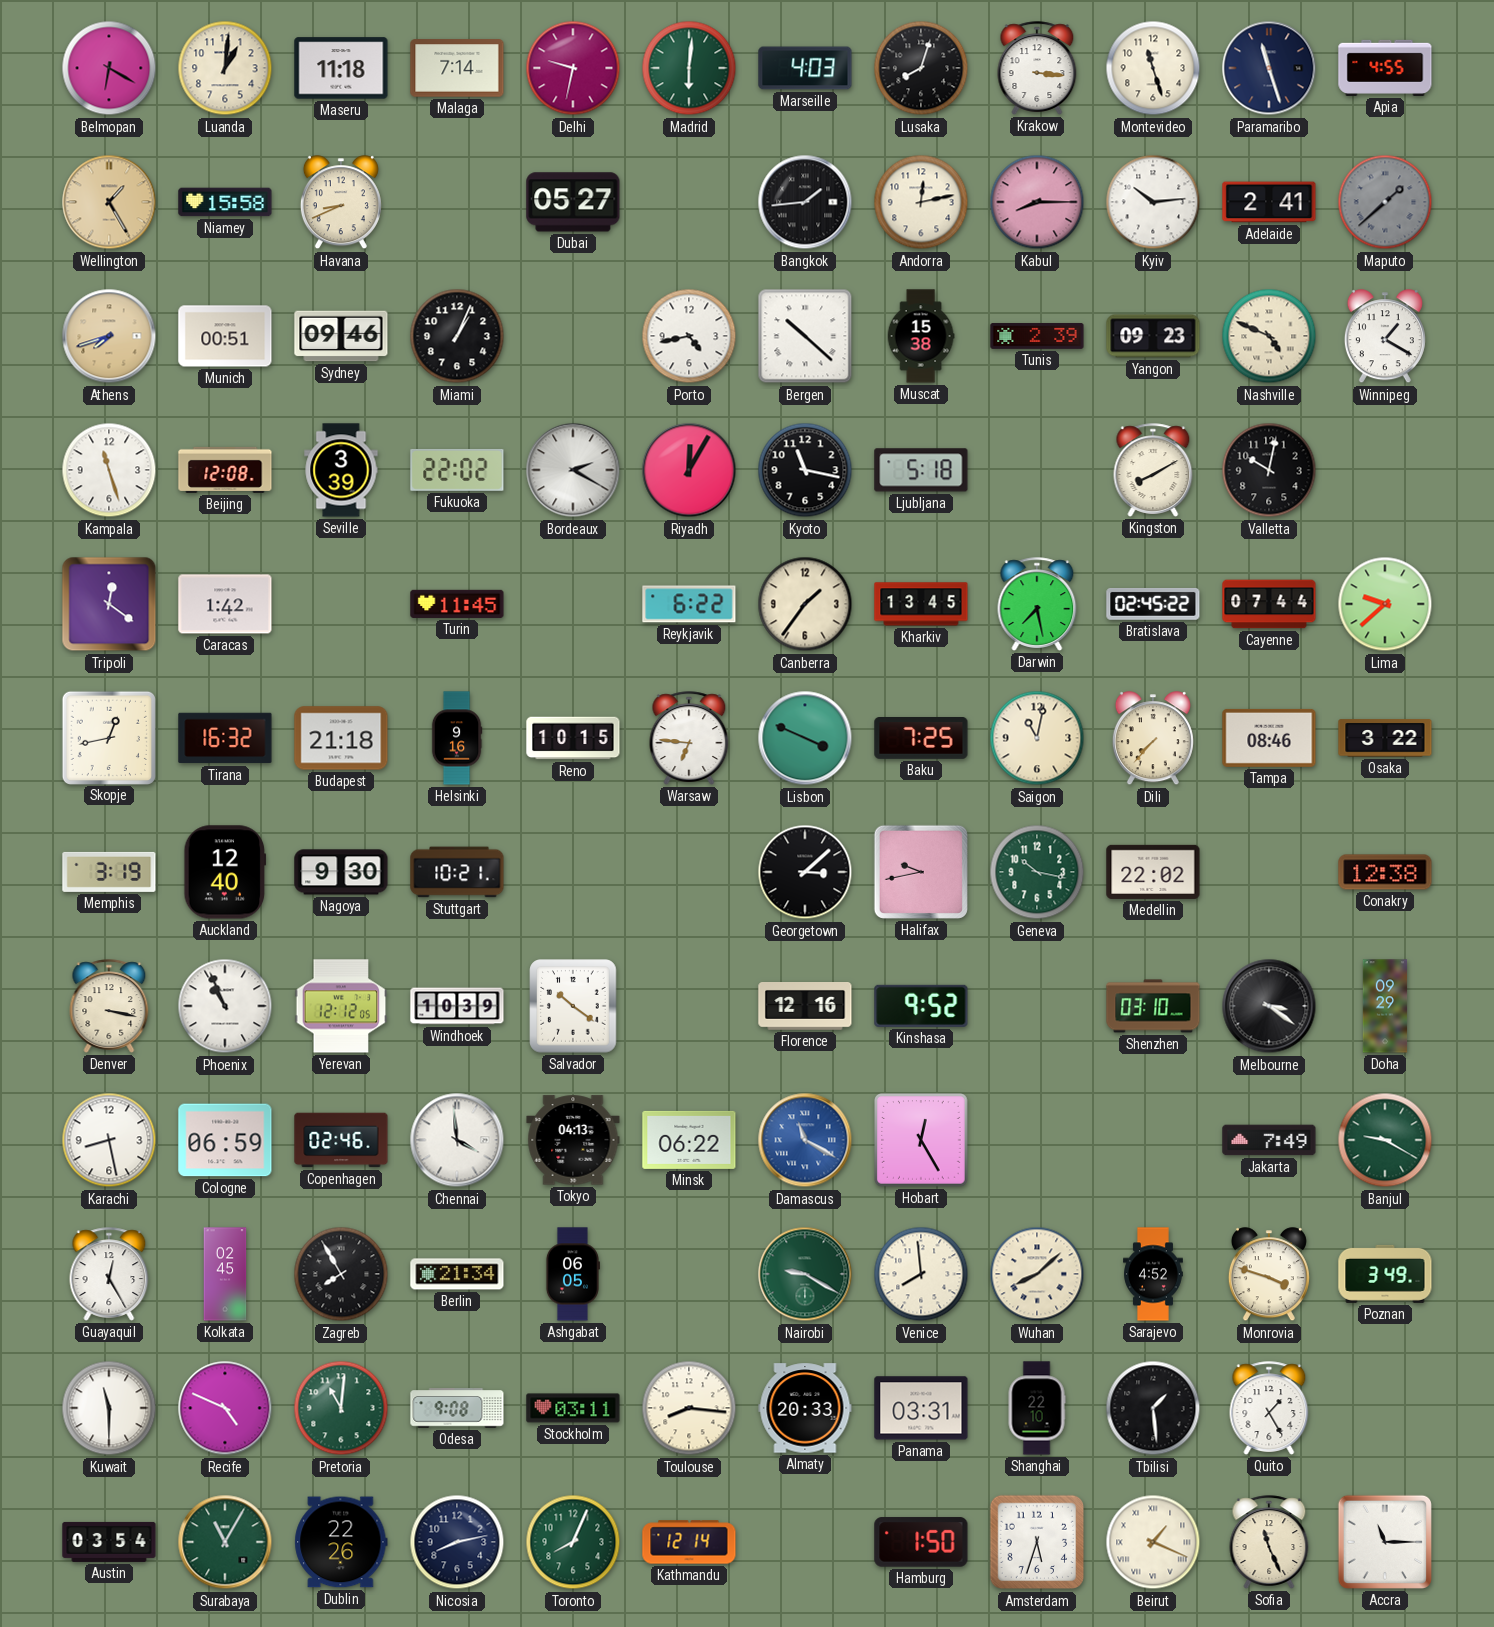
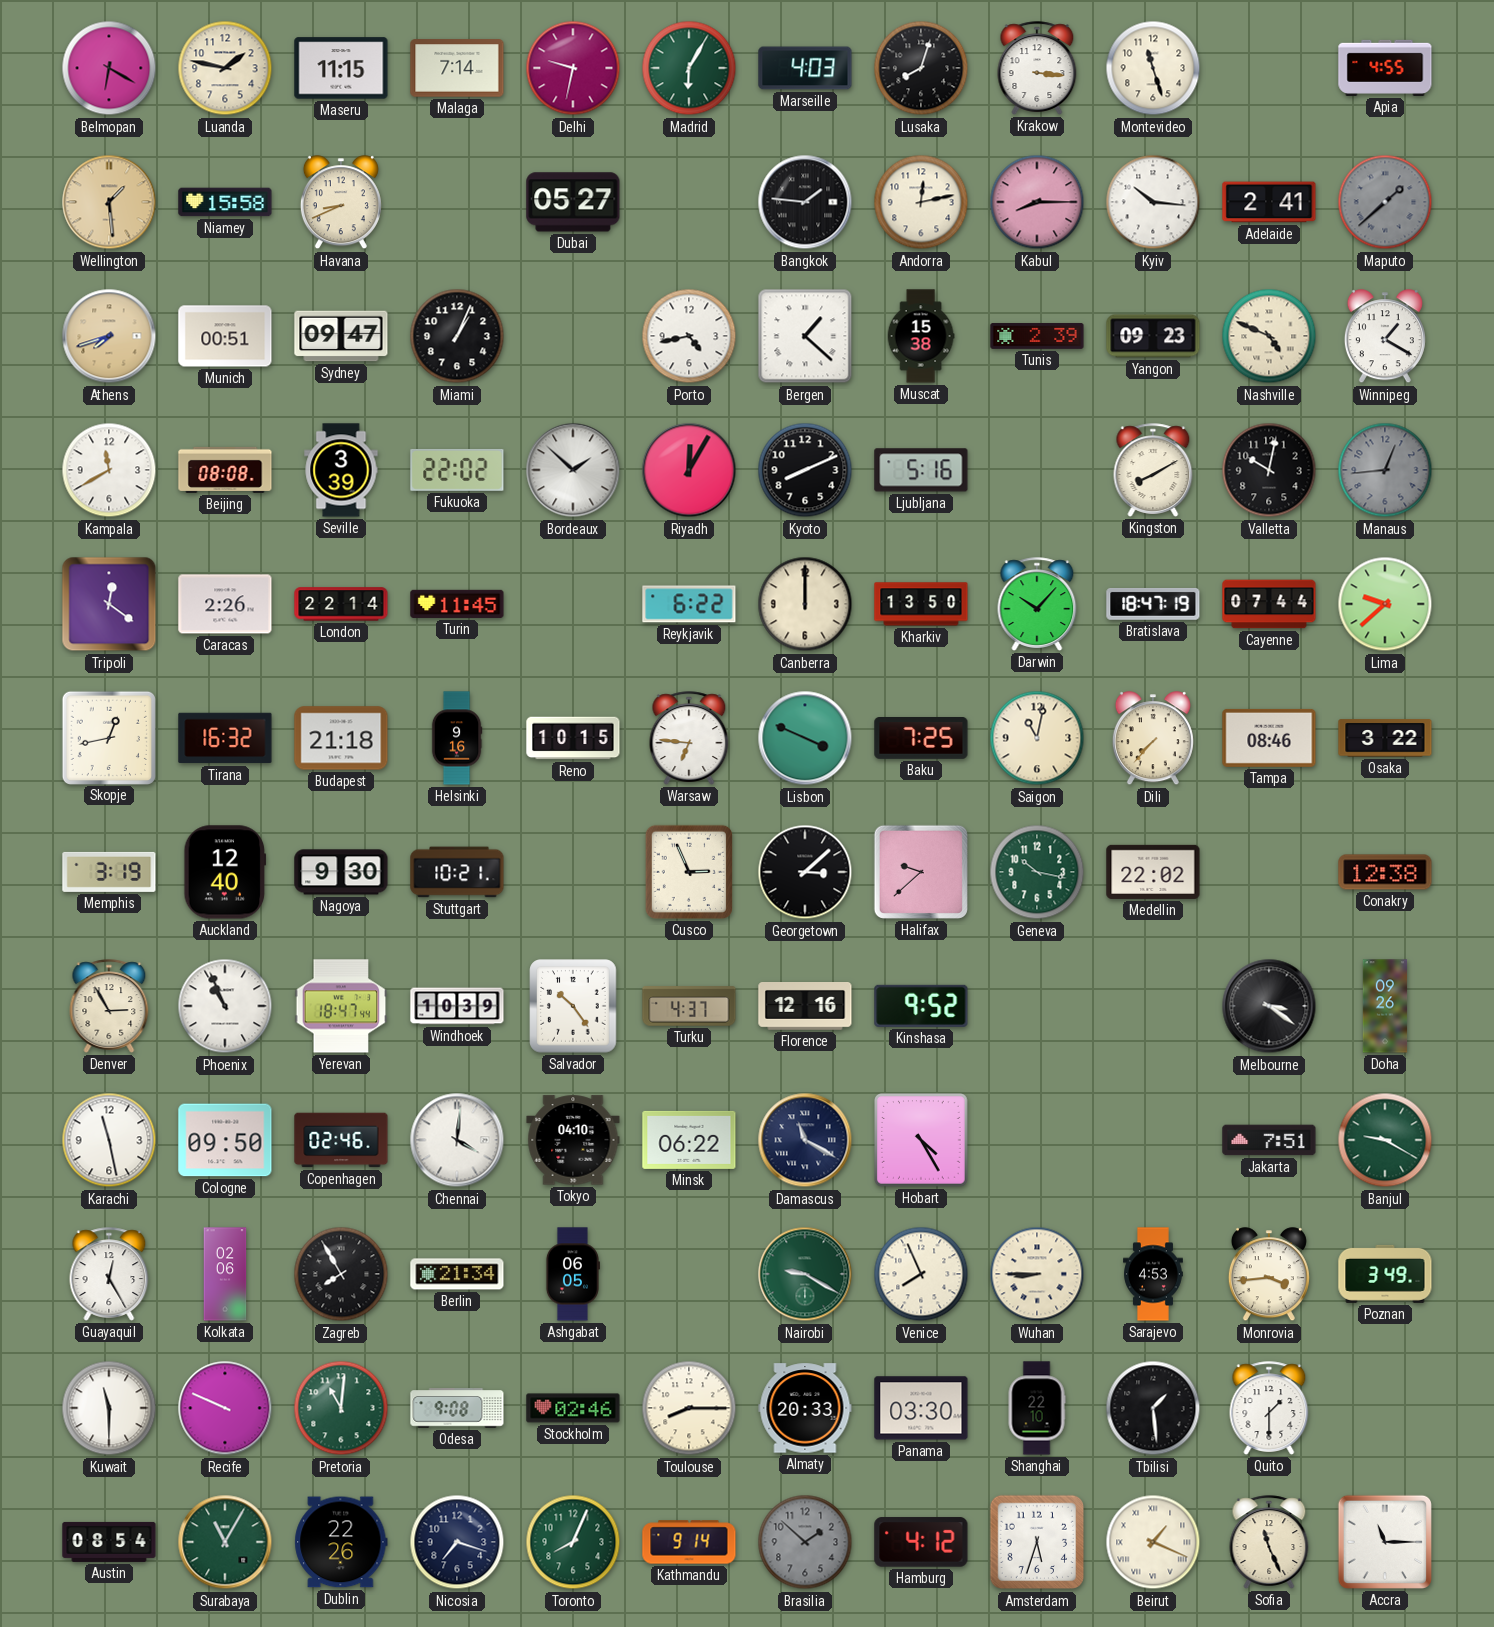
Luanda: 1:01 -> 1:47
Maseru: 11:18 -> 11:15
Madrid: 6:01 -> 6:05
Paramaribo: 11:27 -> none
Wellington: 1:25 -> 1:29
Bangkok: 1:44 -> 1:46
Kyiv: 10:14 -> 10:16
Sydney: 09:46 -> 09:47
Bergen: 10:22 -> 1:22
Kampala: 11:27 -> 11:40
Beijing: 12:08 -> 08:08
Bordeaux: 2:20 -> 1:52
Kyoto: 11:17 -> 8:11
Ljubljana: 5:18 -> 5:16
Manaus: none -> 12:44
Caracas: 1:42 -> 2:26
London: none -> 22:14
Canberra: 1:36 -> 12:00
Kharkiv: 13:45 -> 13:50
Darwin: 7:28 -> 10:07
Bratislava: 02:45 -> 18:47
Cusco: none -> 2:56
Halifax: 9:43 -> 9:38
Denver: 3:17 -> 2:55
Yerevan: 12:12 -> 18:47
Salvador: 10:21 -> 10:24
Turku: none -> 4:37
Shenzhen: 03:10 -> none
Doha: 09:29 -> 09:26
Karachi: 8:28 -> 11:28
Cologne: 06:59 -> 09:50
Chennai: 3:59 -> 4:01
Tokyo: 04:13 -> 04:10
Damascus dial: blue -> navy
Hobart: 12:25 -> 4:25
Jakarta: 7:49 -> 7:51
Kolkata: 02:45 -> 02:06
Venice: 7:59 -> 7:56
Wuhan: 8:08 -> 8:45
Sarajevo: 4:52 -> 4:53
Monrovia: 3:48 -> 3:44
Recife: 4:49 -> 9:49
Stockholm: 03:11 -> 02:46
Toulouse: 8:16 -> 8:15
Panama: 03:31 -> 03:30
Quito: 1:25 -> 1:30
Austin: 03:54 -> 08:54
Nicosia: 8:13 -> 7:18
Kathmandu: 12:14 -> 9:14
Brasilia: none -> 1:52
Hamburg: 1:50 -> 4:12
